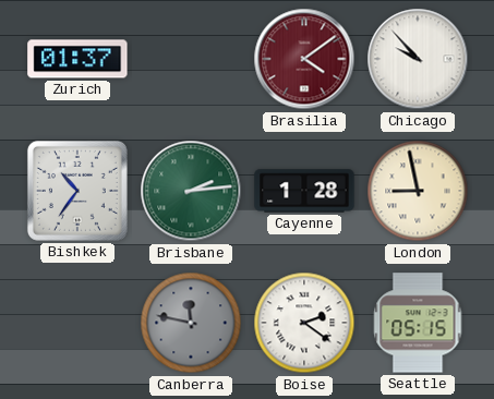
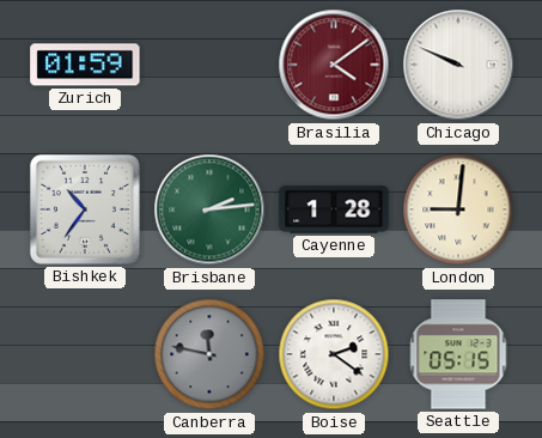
Zurich: 01:37 -> 01:59
Chicago: 9:53 -> 9:49
London: 8:58 -> 9:01
